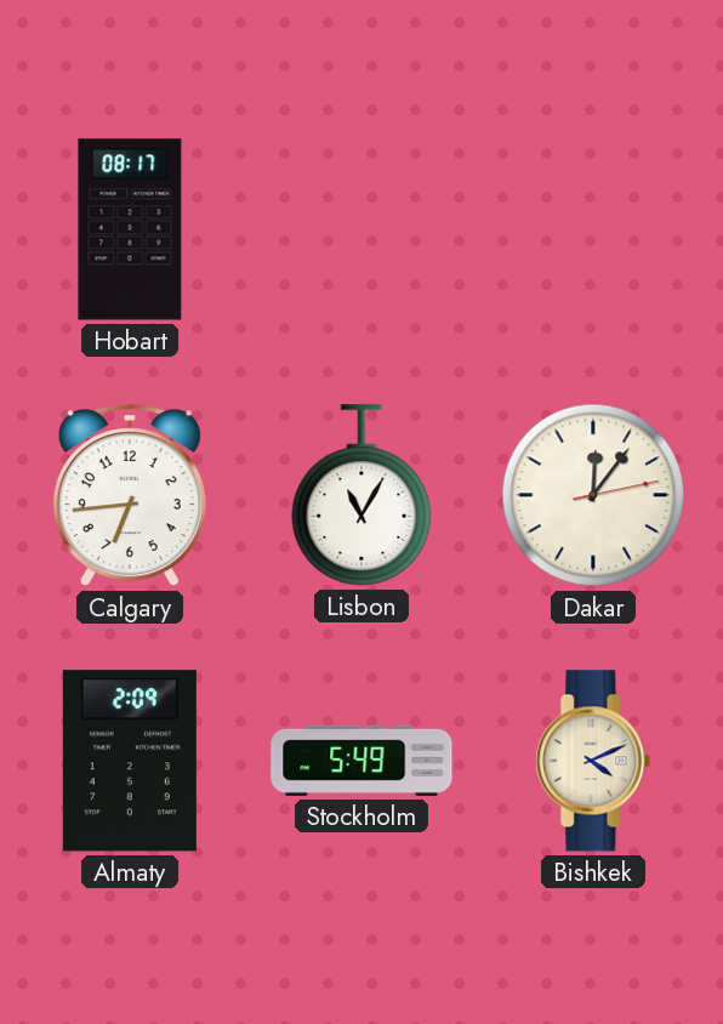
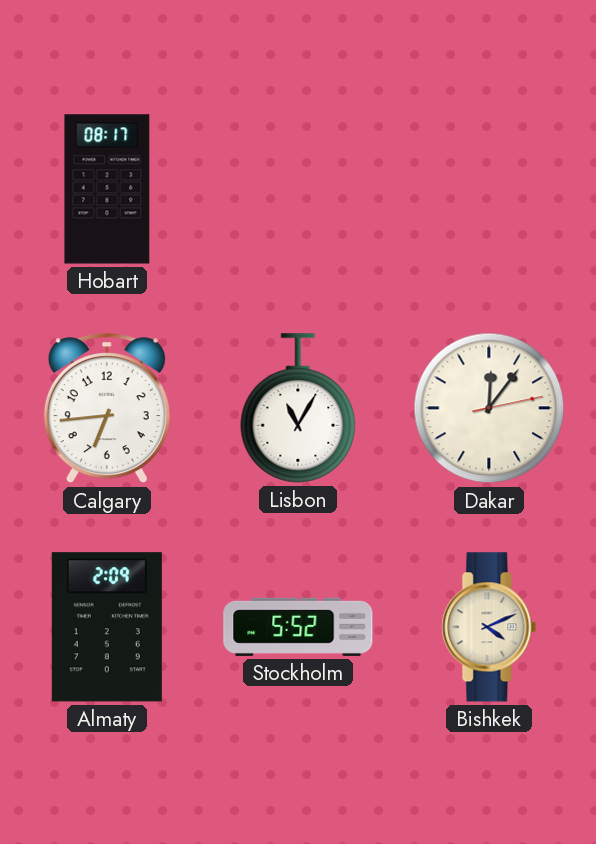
Stockholm: 5:49 -> 5:52
